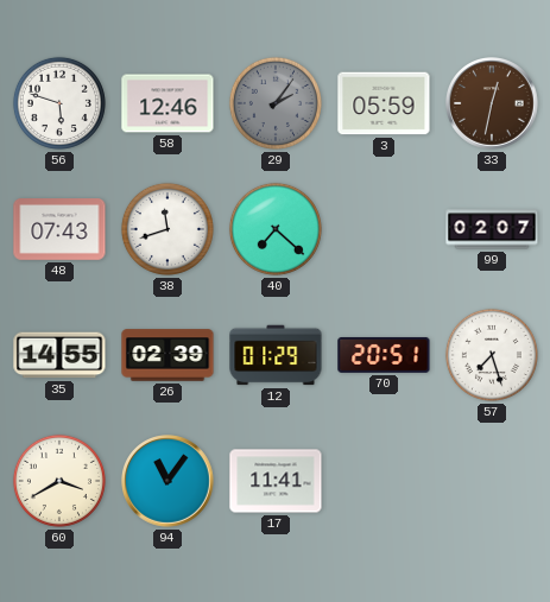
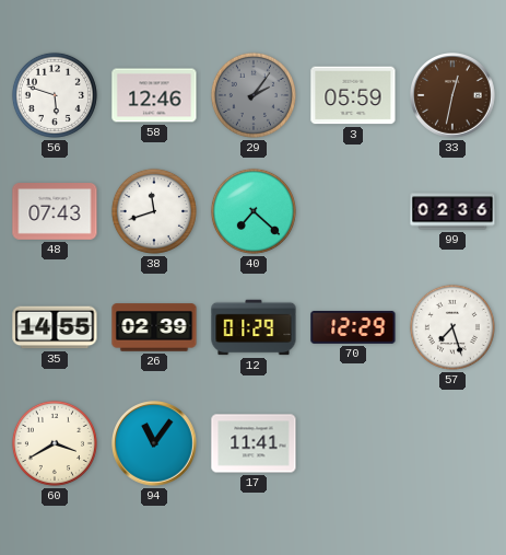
99: 02:07 -> 02:36
70: 20:51 -> 12:29
